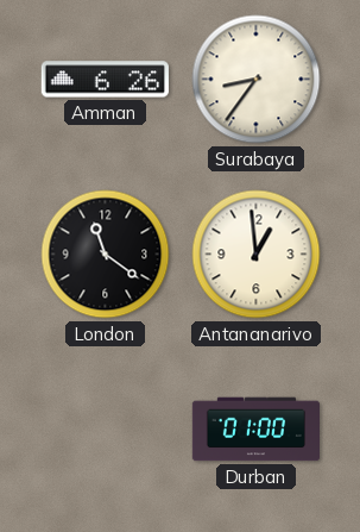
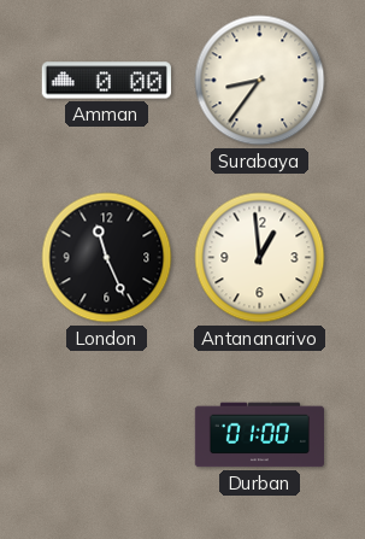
Amman: 6:26 -> 0:00
London: 11:21 -> 11:26
